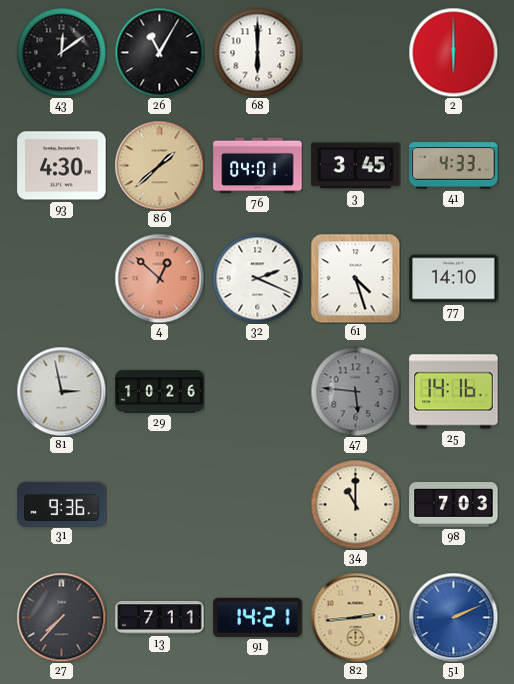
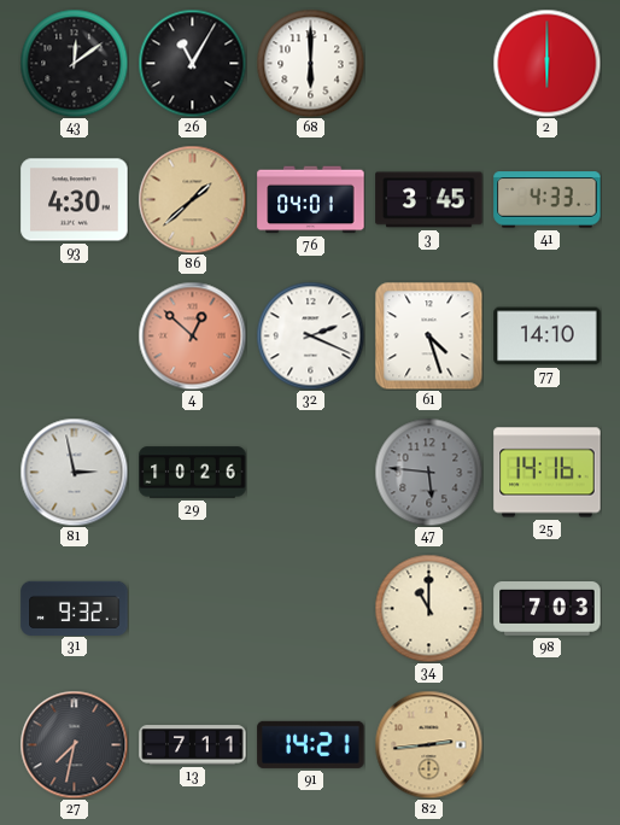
31: 9:36 -> 9:32
27: 7:37 -> 7:32
51: 2:11 -> none
